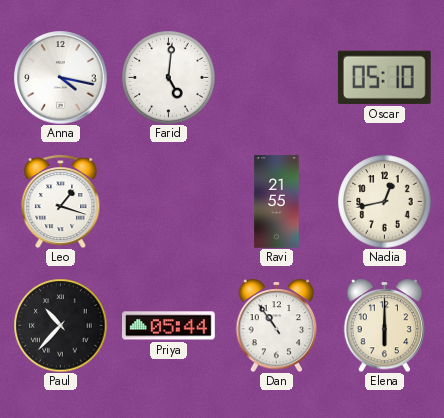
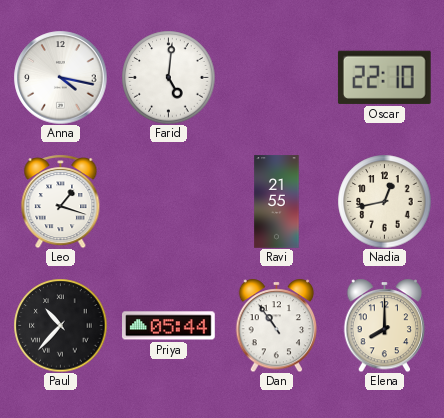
Oscar: 05:10 -> 22:10
Elena: 6:00 -> 8:00
